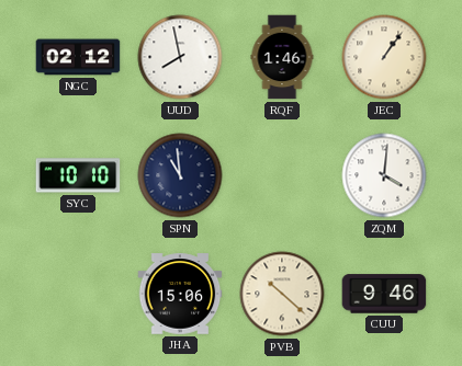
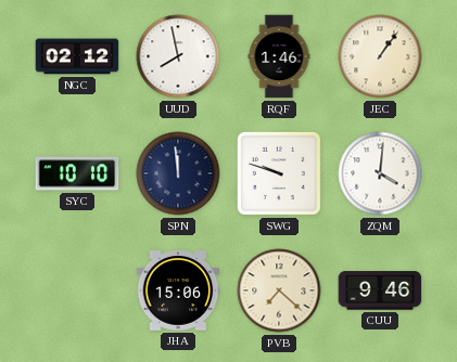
SPN: 10:59 -> 11:59
SWG: none -> 9:48
PVB: 10:22 -> 7:22
